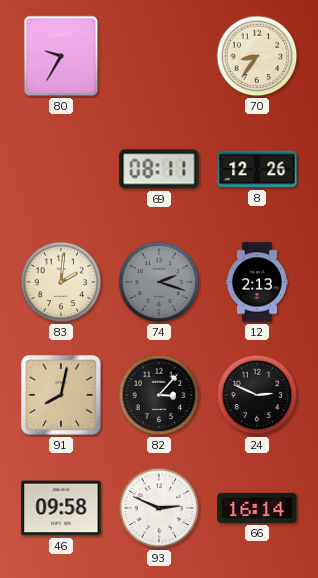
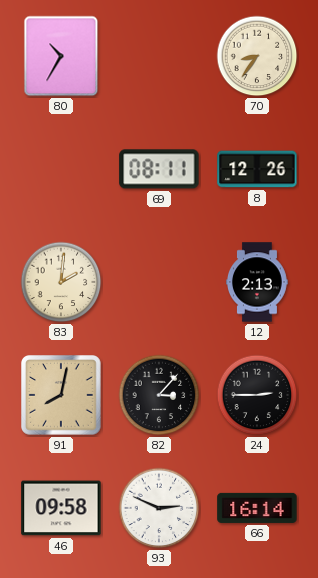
80: 9:35 -> 10:35
74: 2:18 -> none
24: 2:49 -> 2:45
